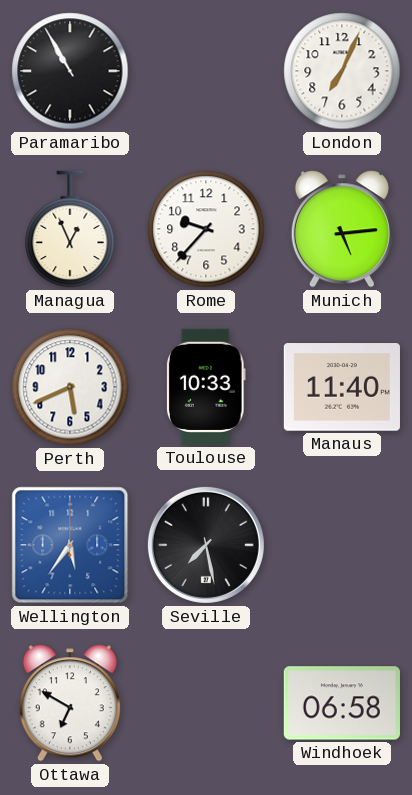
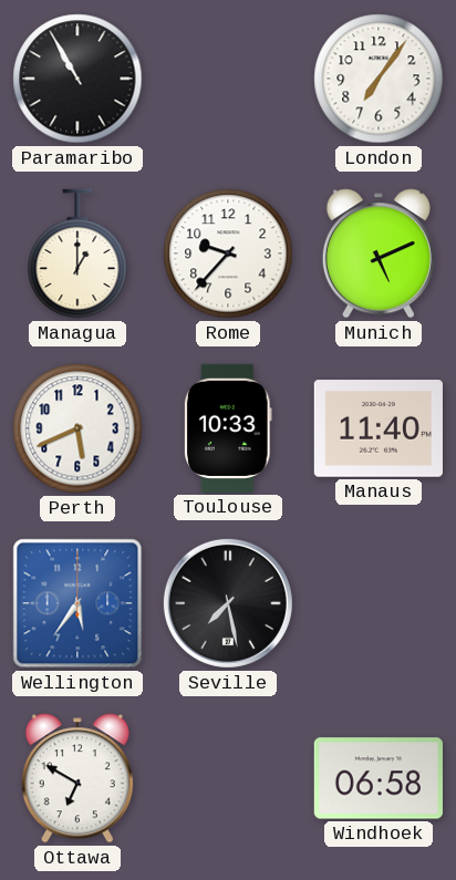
London: 7:04 -> 7:06
Managua: 12:56 -> 1:00
Munich: 5:14 -> 5:11
